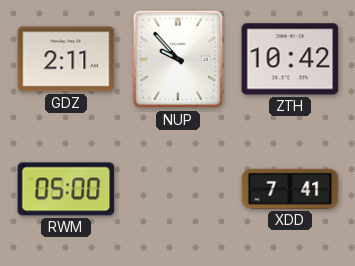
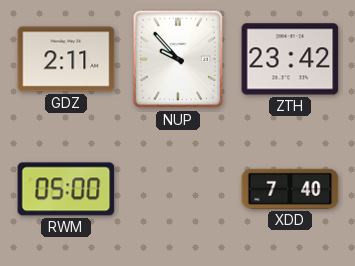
ZTH: 10:42 -> 23:42
XDD: 7:41 -> 7:40
